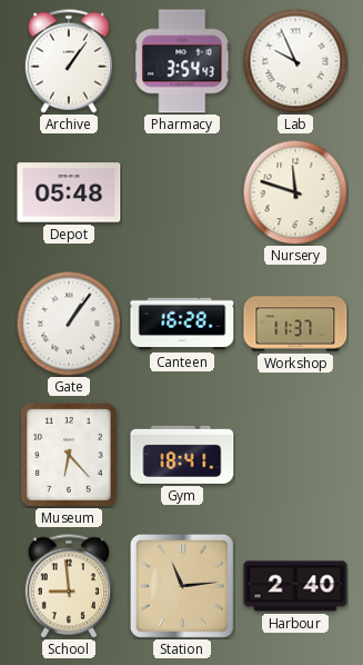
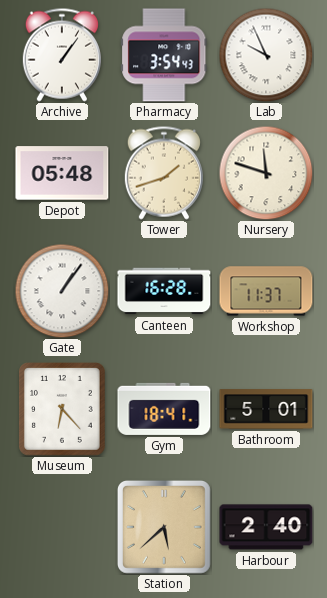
Tower: none -> 1:42
Bathroom: none -> 5:01
School: 8:59 -> none
Station: 11:14 -> 5:38
